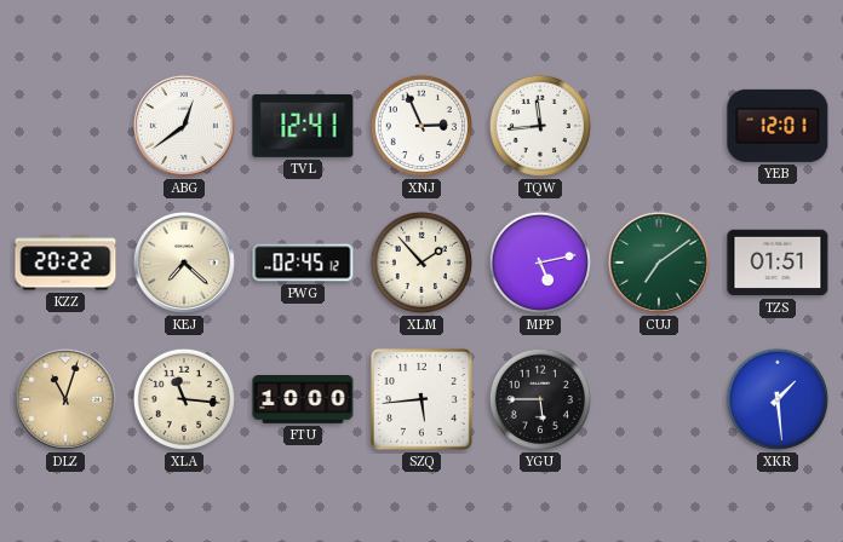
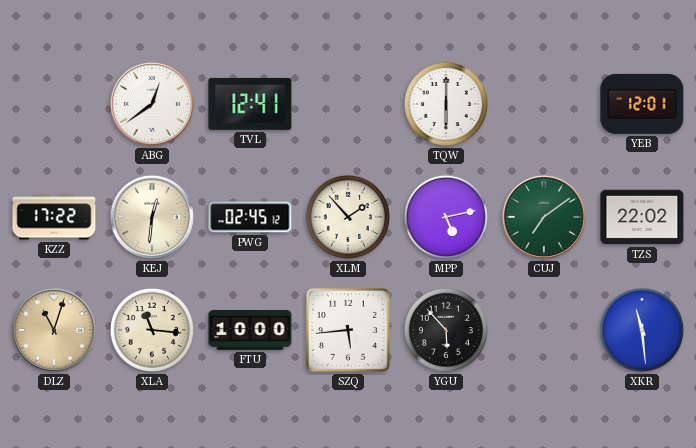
XNJ: 2:56 -> none
TQW: 11:44 -> 6:00
KZZ: 20:22 -> 17:22
KEJ: 7:22 -> 12:31
TZS: 01:51 -> 22:02
YGU: 5:45 -> 5:53
XKR: 1:29 -> 11:29
